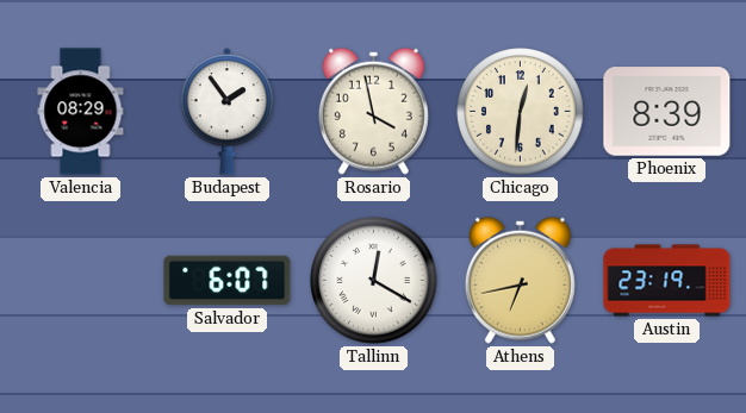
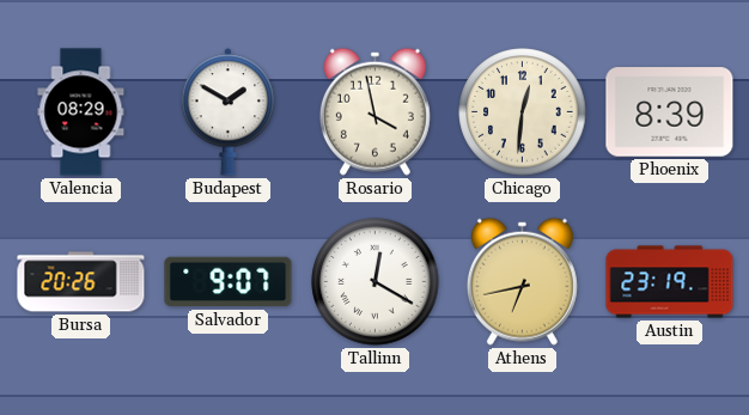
Budapest: 1:54 -> 1:50
Bursa: none -> 20:26
Salvador: 6:07 -> 9:07
